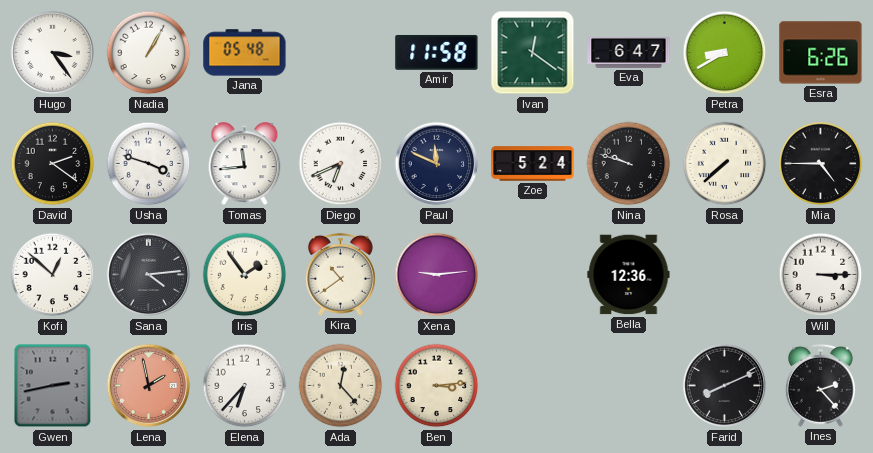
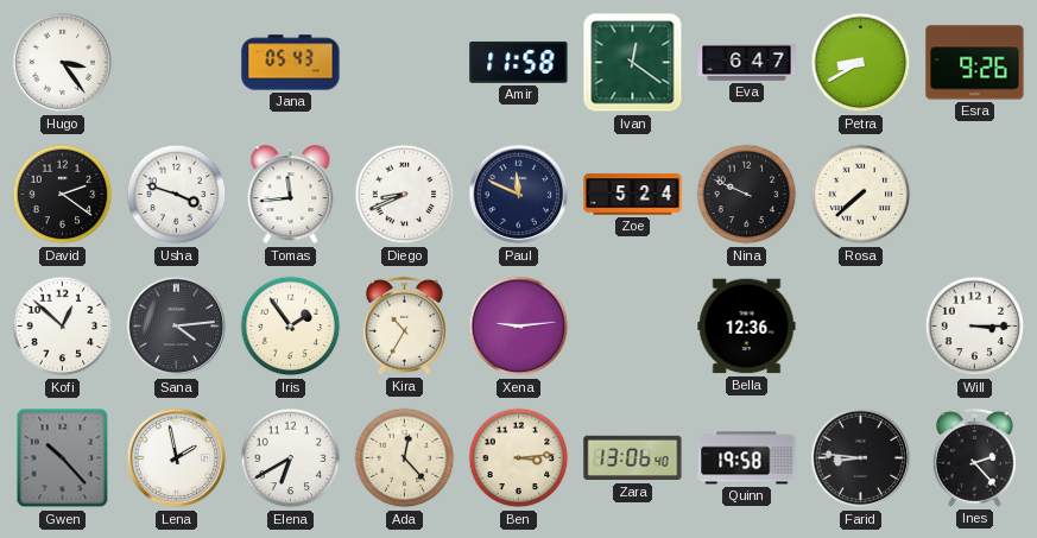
Nadia: 1:05 -> none
Jana: 05:48 -> 05:43
Esra: 6:26 -> 9:26
Diego: 6:41 -> 8:41
Nina: 9:48 -> 9:49
Mia: 4:45 -> none
Kira: 10:39 -> 10:35
Gwen: 2:43 -> 10:23
Lena dial: salmon -> white
Elena: 6:37 -> 6:40
Zara: none -> 13:06
Quinn: none -> 19:58
Farid: 8:11 -> 8:46
